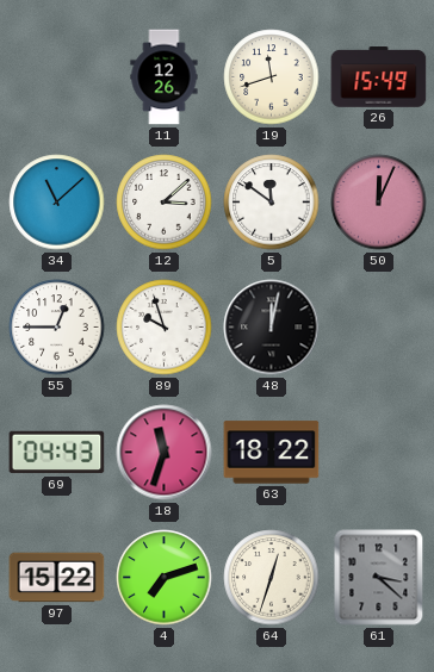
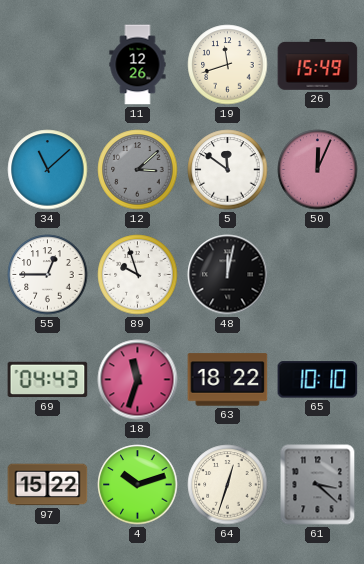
12 dial: white -> grey
65: none -> 10:10
4: 7:12 -> 10:12
